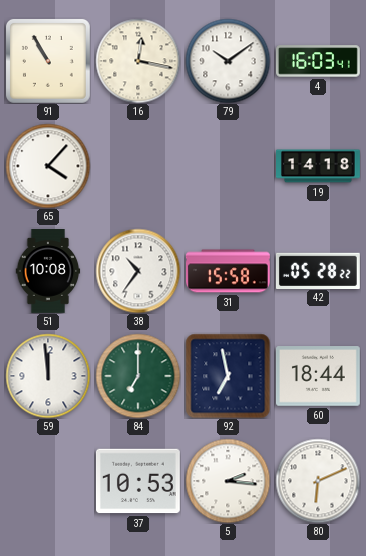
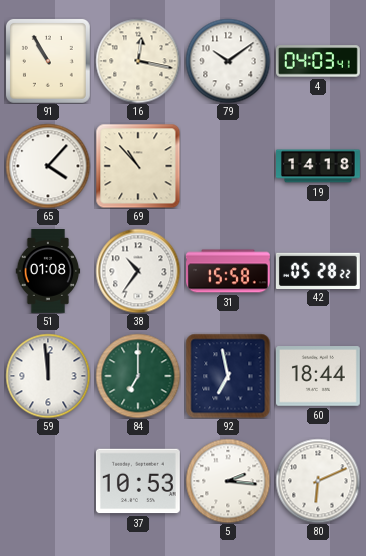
4: 16:03 -> 04:03
69: none -> 10:53
51: 10:08 -> 01:08
